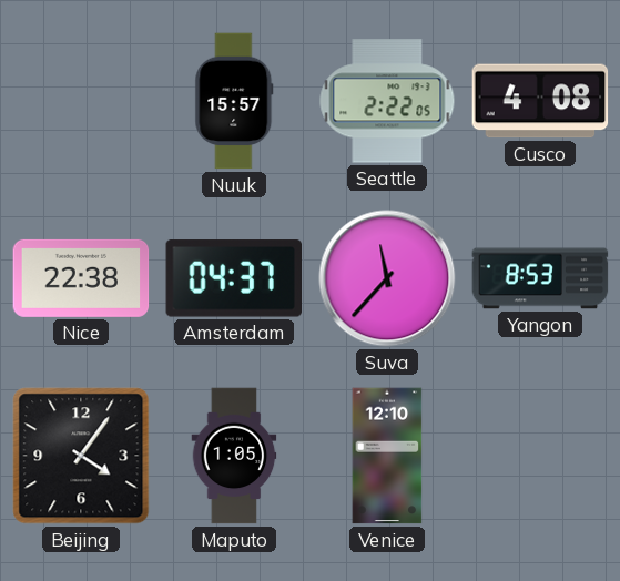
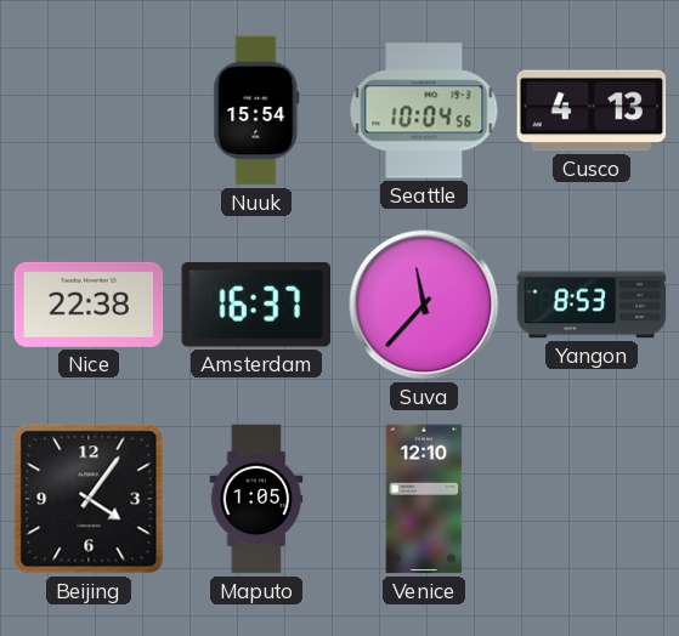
Nuuk: 15:57 -> 15:54
Seattle: 2:22 -> 10:04
Cusco: 4:08 -> 4:13
Amsterdam: 04:37 -> 16:37
